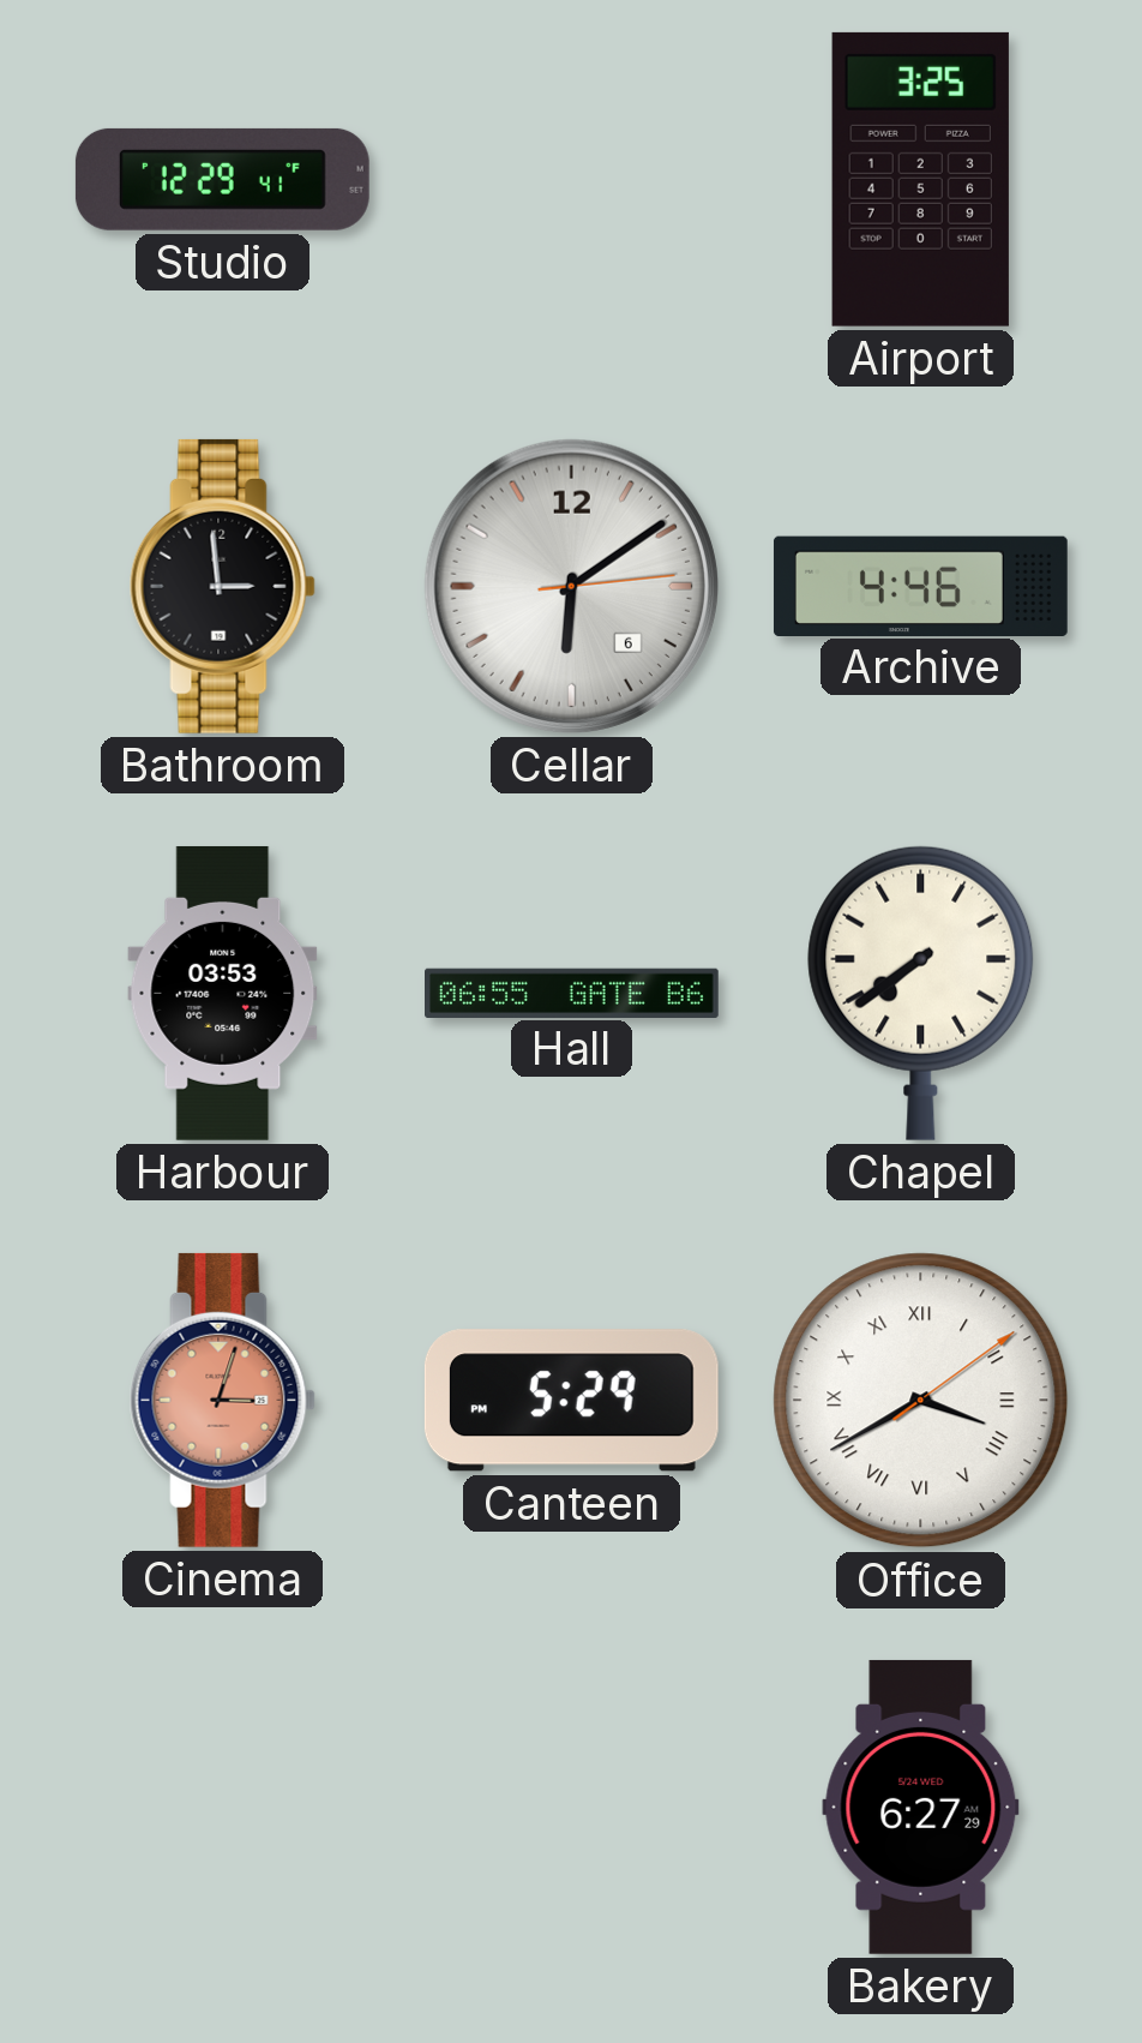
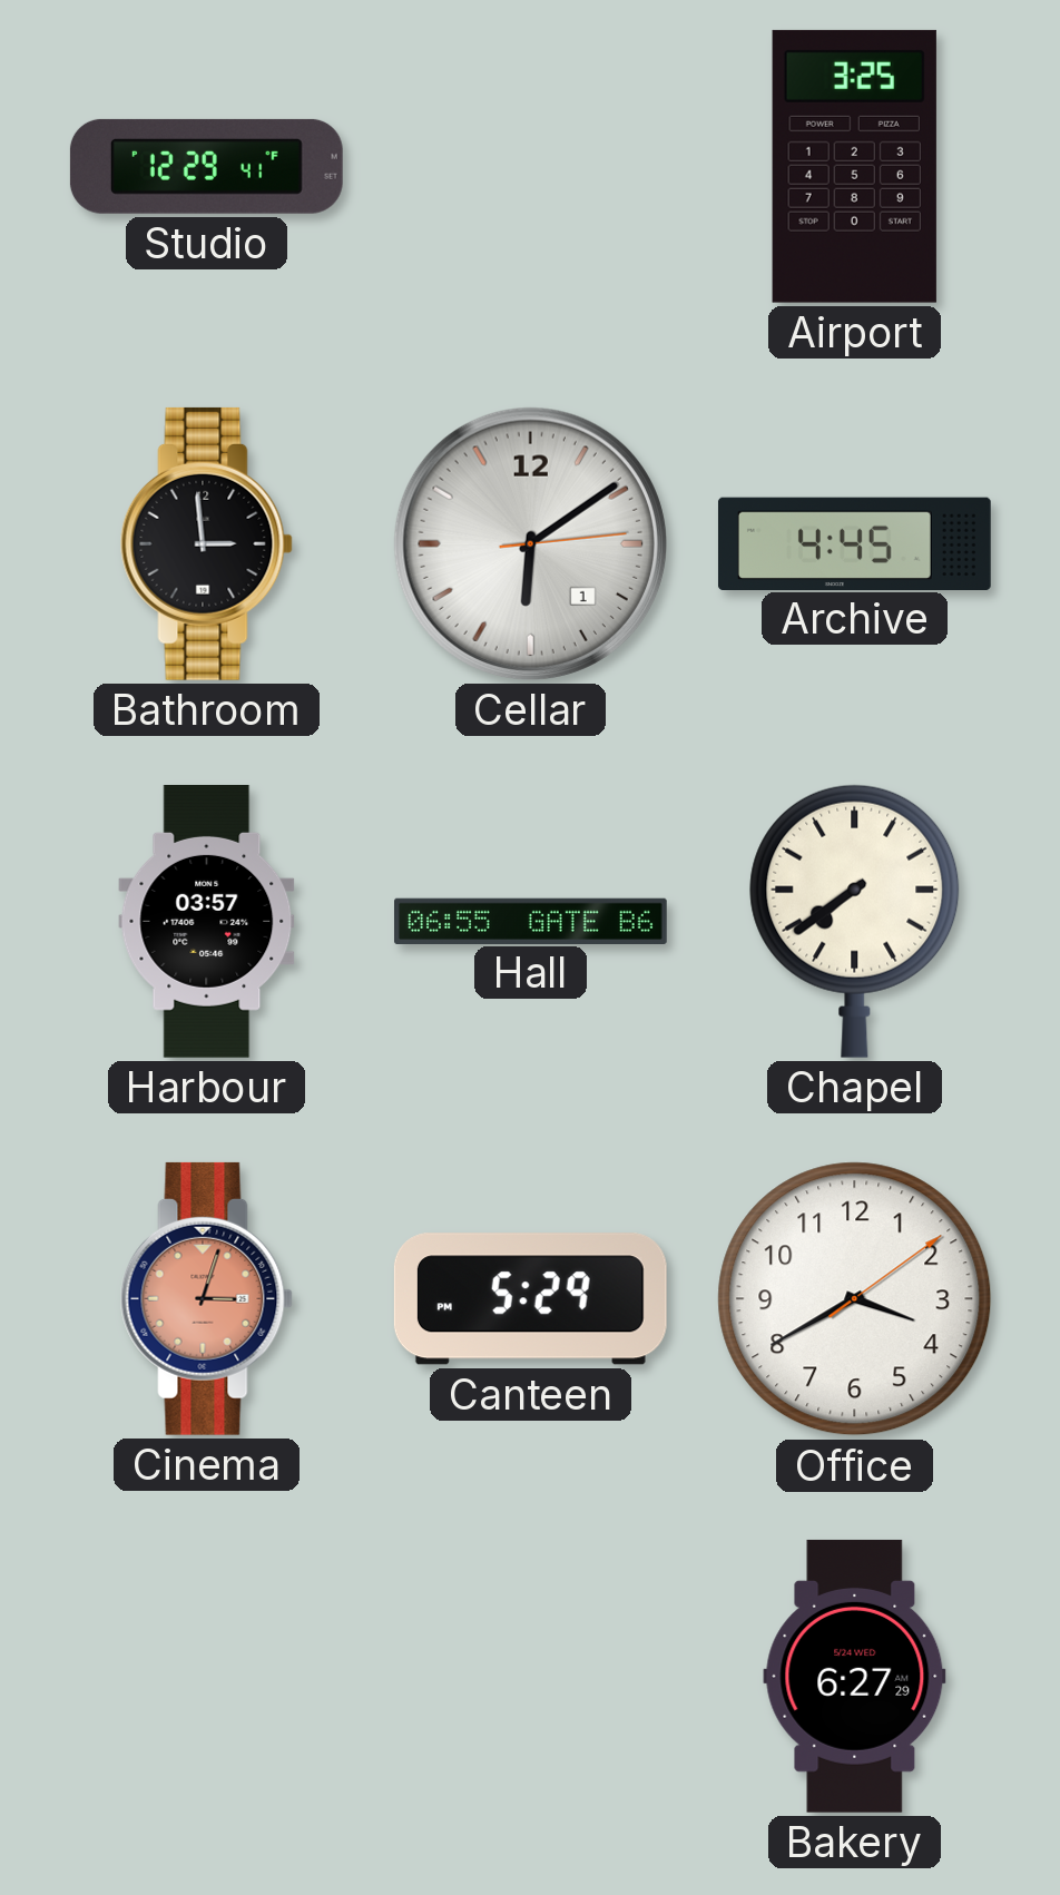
Cellar date: 6 -> 1
Archive: 4:46 -> 4:45
Harbour: 03:53 -> 03:57
Office numerals: Roman -> Arabic
